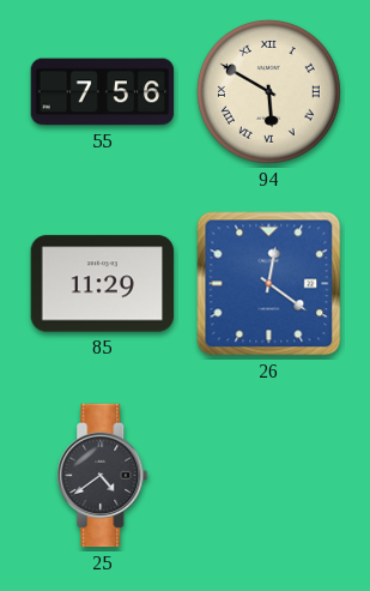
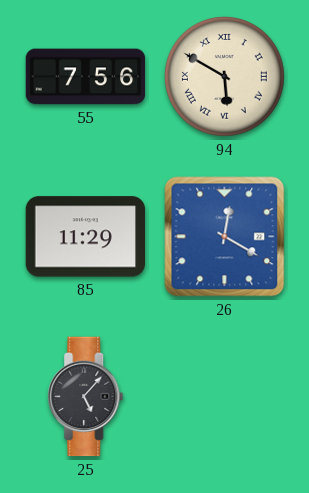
26: 12:21 -> 12:20
25: 4:39 -> 5:07
